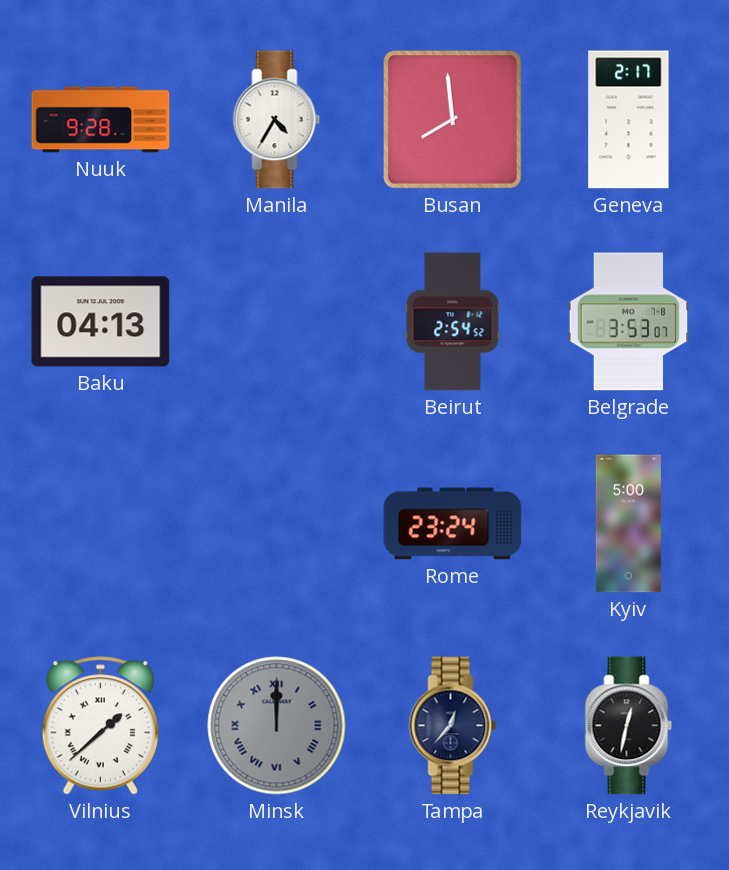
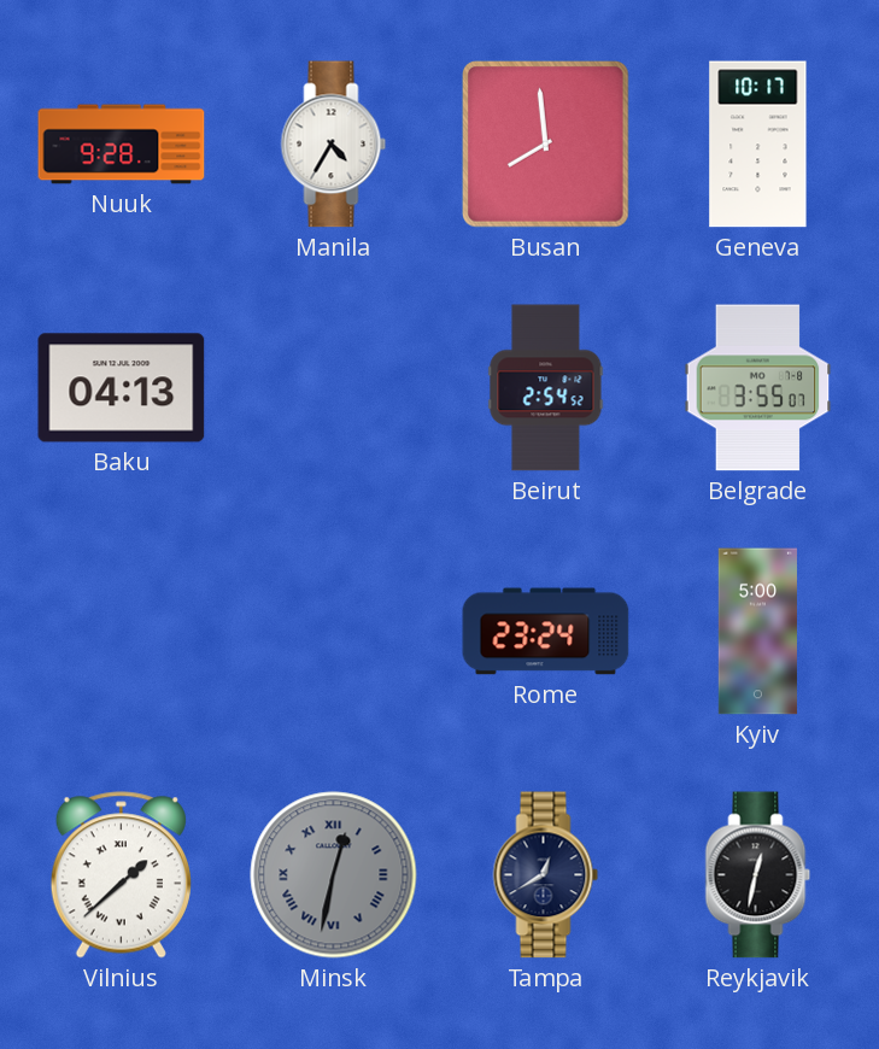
Geneva: 2:17 -> 10:17
Belgrade: 3:53 -> 3:55
Minsk: 12:00 -> 12:32
Tampa: 12:37 -> 12:40
